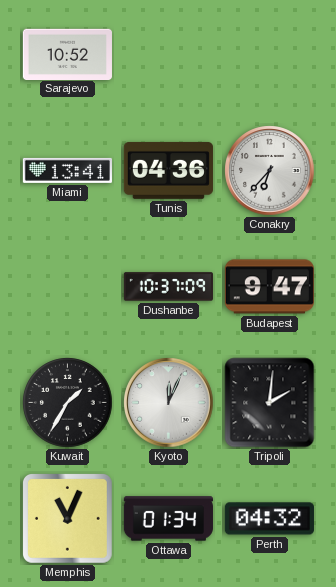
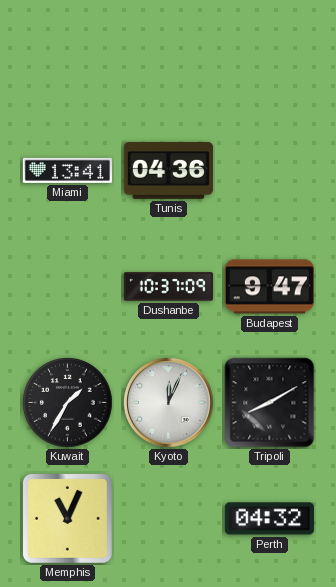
Sarajevo: 10:52 -> none
Conakry: 6:37 -> none
Tripoli: 2:01 -> 8:10
Ottawa: 01:34 -> none
